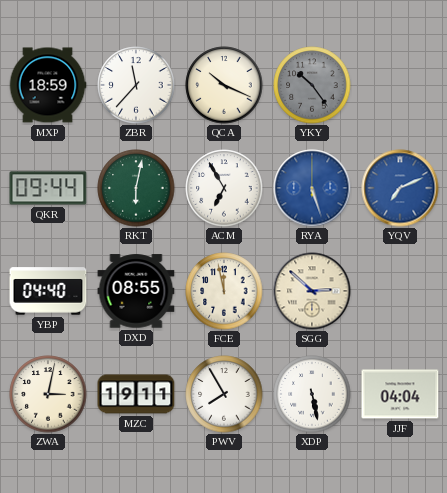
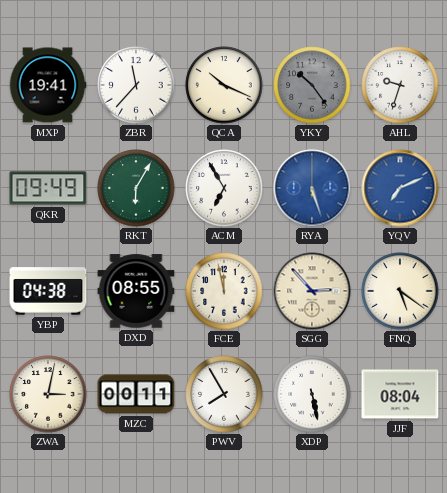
MXP: 18:59 -> 19:41
AHL: none -> 9:33
QKR: 09:44 -> 09:49
RKT: 6:02 -> 6:05
YBP: 04:40 -> 04:38
SGG: 2:52 -> 2:53
FNQ: none -> 5:21
MZC: 19:11 -> 00:11
JJF: 04:04 -> 08:04
